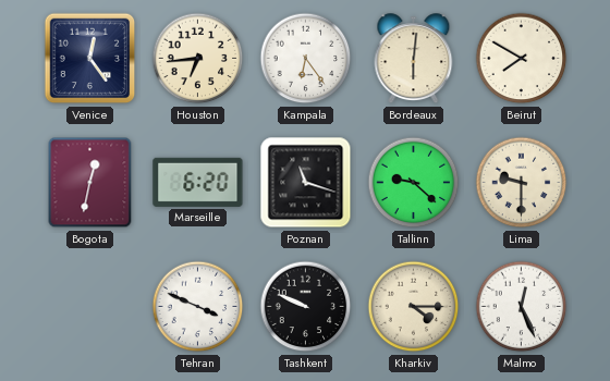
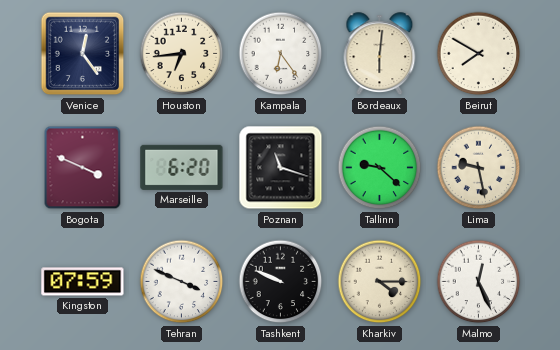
Bogota: 12:32 -> 3:49
Lima: 9:30 -> 9:28
Kingston: none -> 07:59
